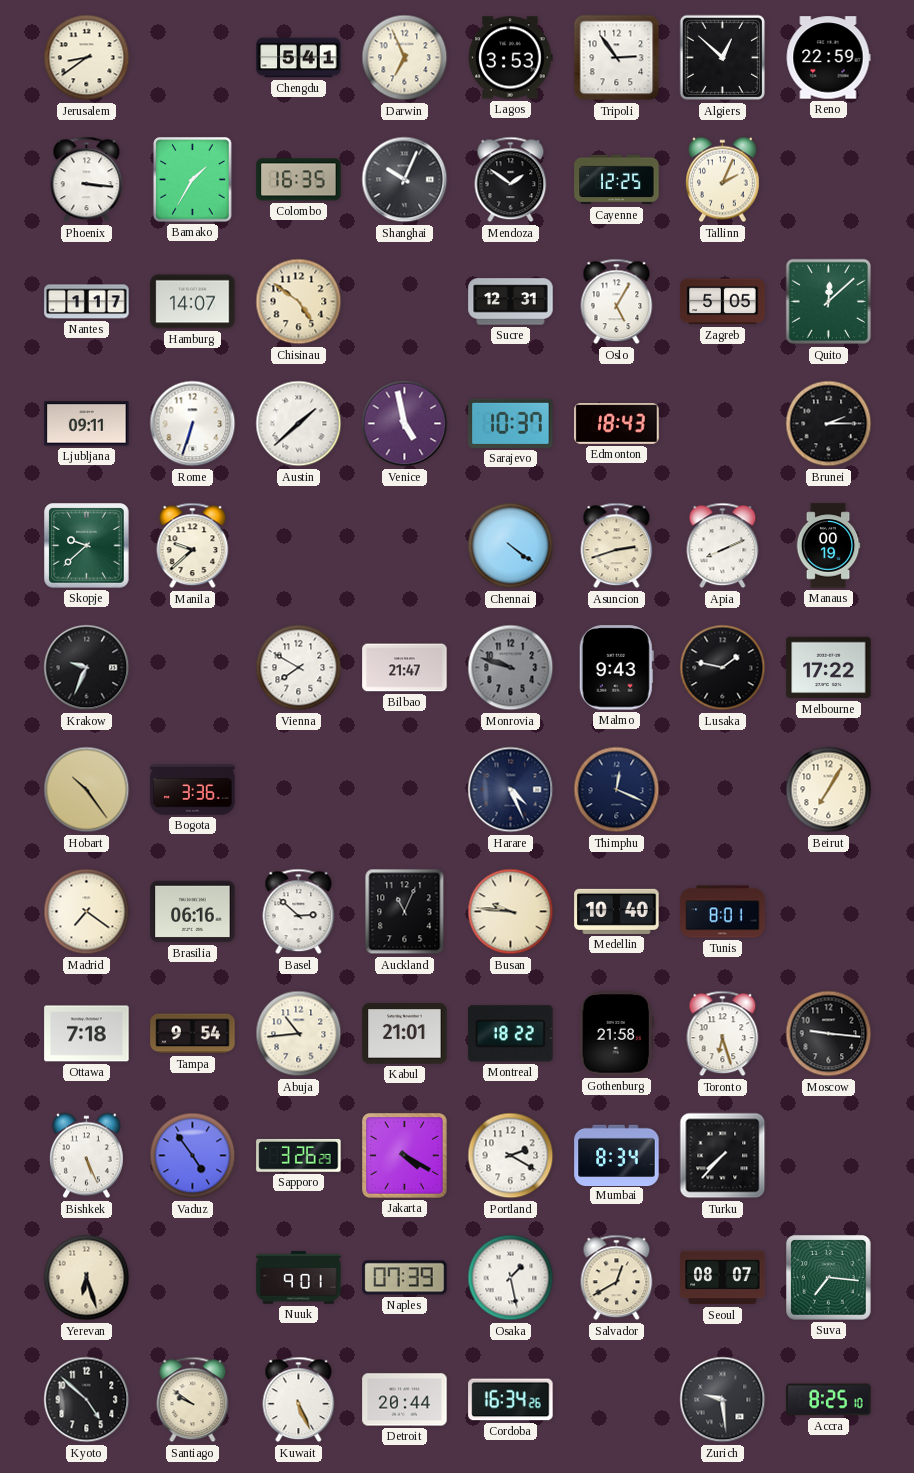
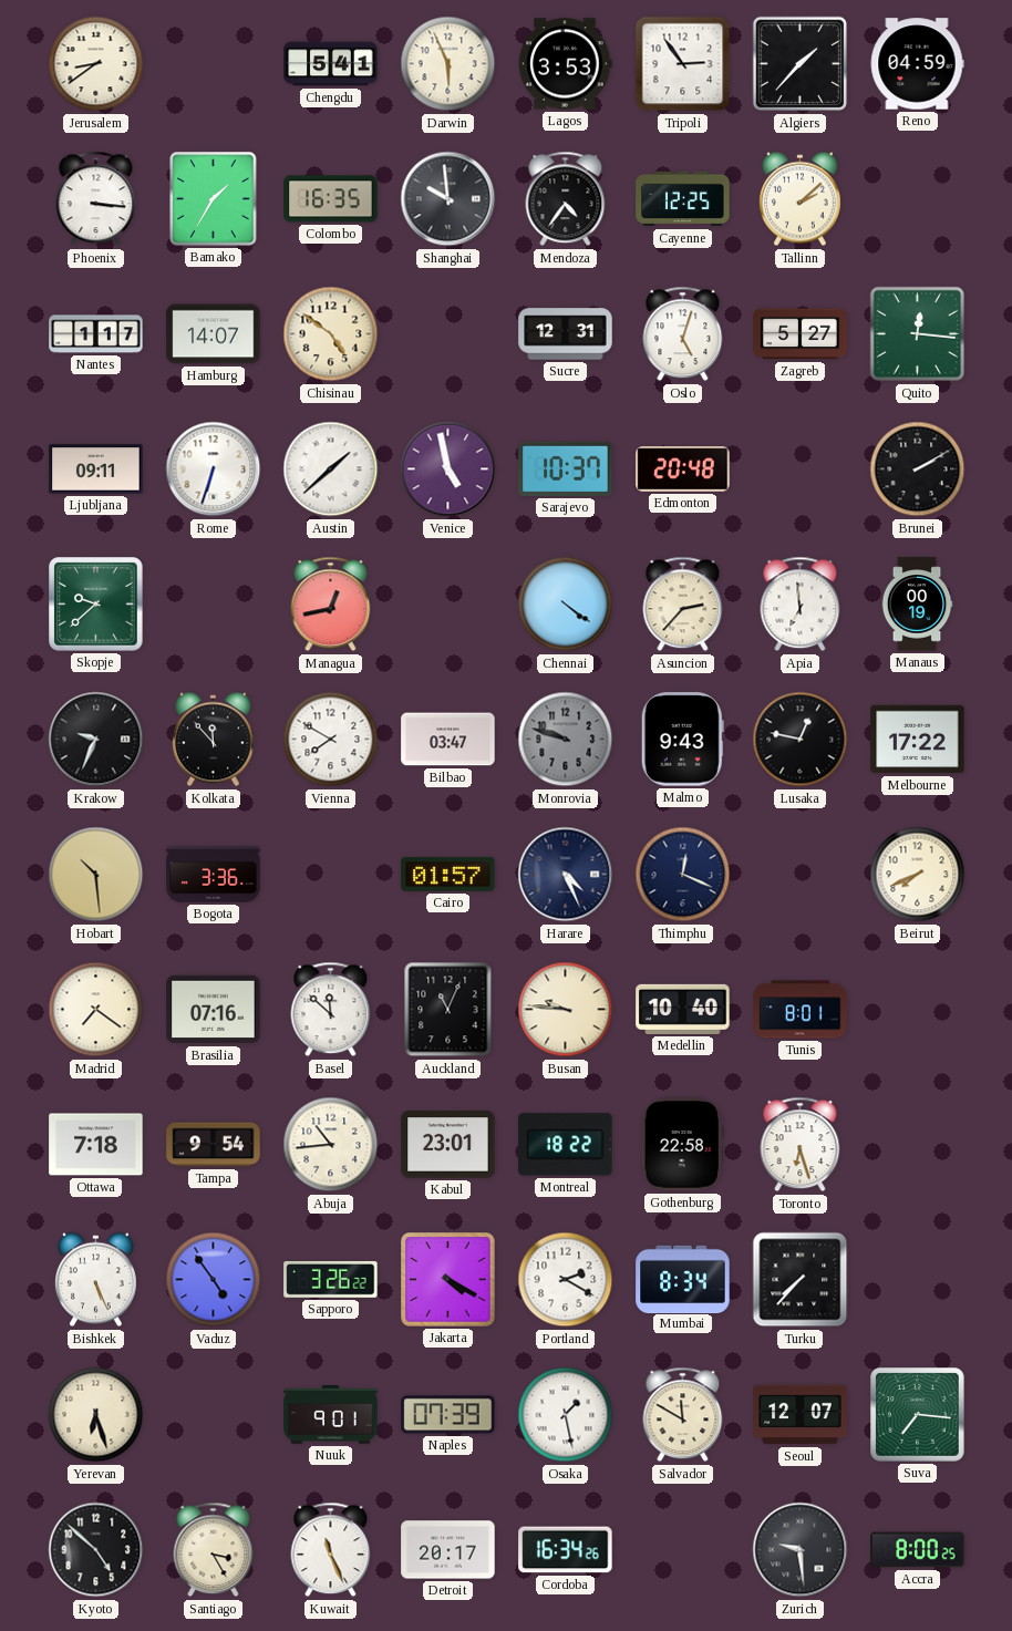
Darwin: 6:56 -> 5:56
Algiers: 12:52 -> 1:37
Reno: 22:59 -> 04:59
Shanghai: 10:04 -> 9:59
Mendoza: 1:51 -> 4:36
Tallinn: 2:04 -> 2:08
Oslo: 5:05 -> 5:03
Zagreb: 5:05 -> 5:27
Quito: 12:08 -> 12:16
Edmonton: 18:43 -> 20:48
Brunei: 2:15 -> 2:10
Manila: 9:38 -> none
Managua: none -> 12:43
Asuncion: 2:42 -> 2:37
Apia: 8:11 -> 6:59
Kolkata: none -> 11:53
Bilbao: 21:47 -> 03:47
Lusaka: 1:47 -> 12:47
Hobart: 10:24 -> 10:29
Cairo: none -> 01:57
Beirut: 7:05 -> 7:41
Brasilia: 06:16 -> 07:16
Basel: 2:52 -> 11:52
Kabul: 21:01 -> 23:01
Gothenburg: 21:58 -> 22:58
Moscow: 9:16 -> none
Sapporo: 3:26:29 -> 3:26:22
Salvador: 12:40 -> 11:50
Seoul: 08:07 -> 12:07
Santiago: 9:51 -> 3:25
Kuwait: 5:26 -> 11:26
Detroit: 20:44 -> 20:17
Accra: 8:25 -> 8:00
